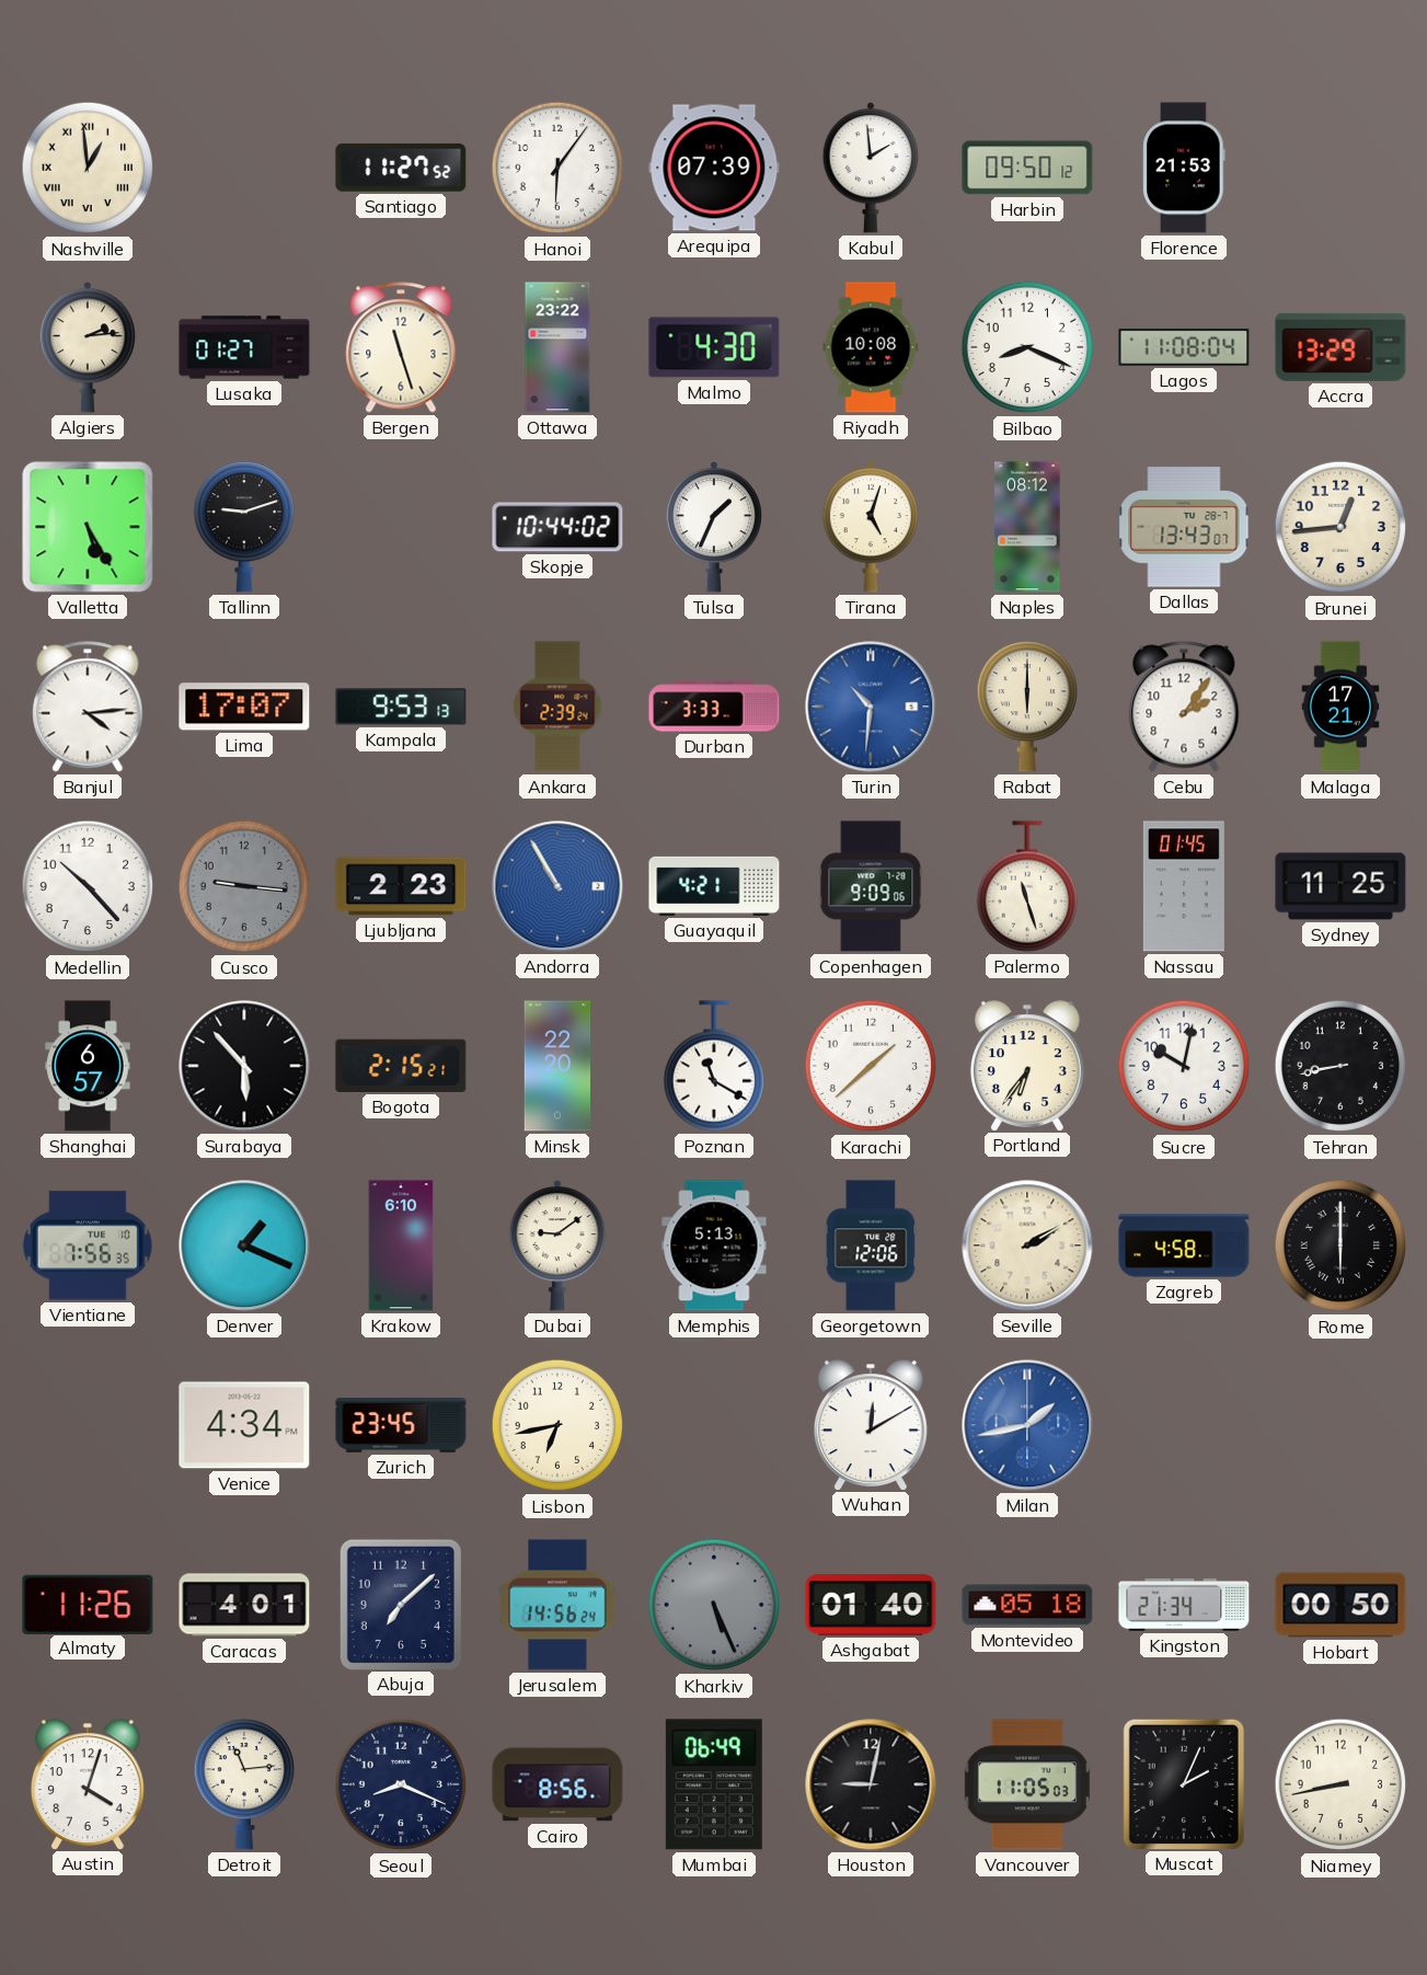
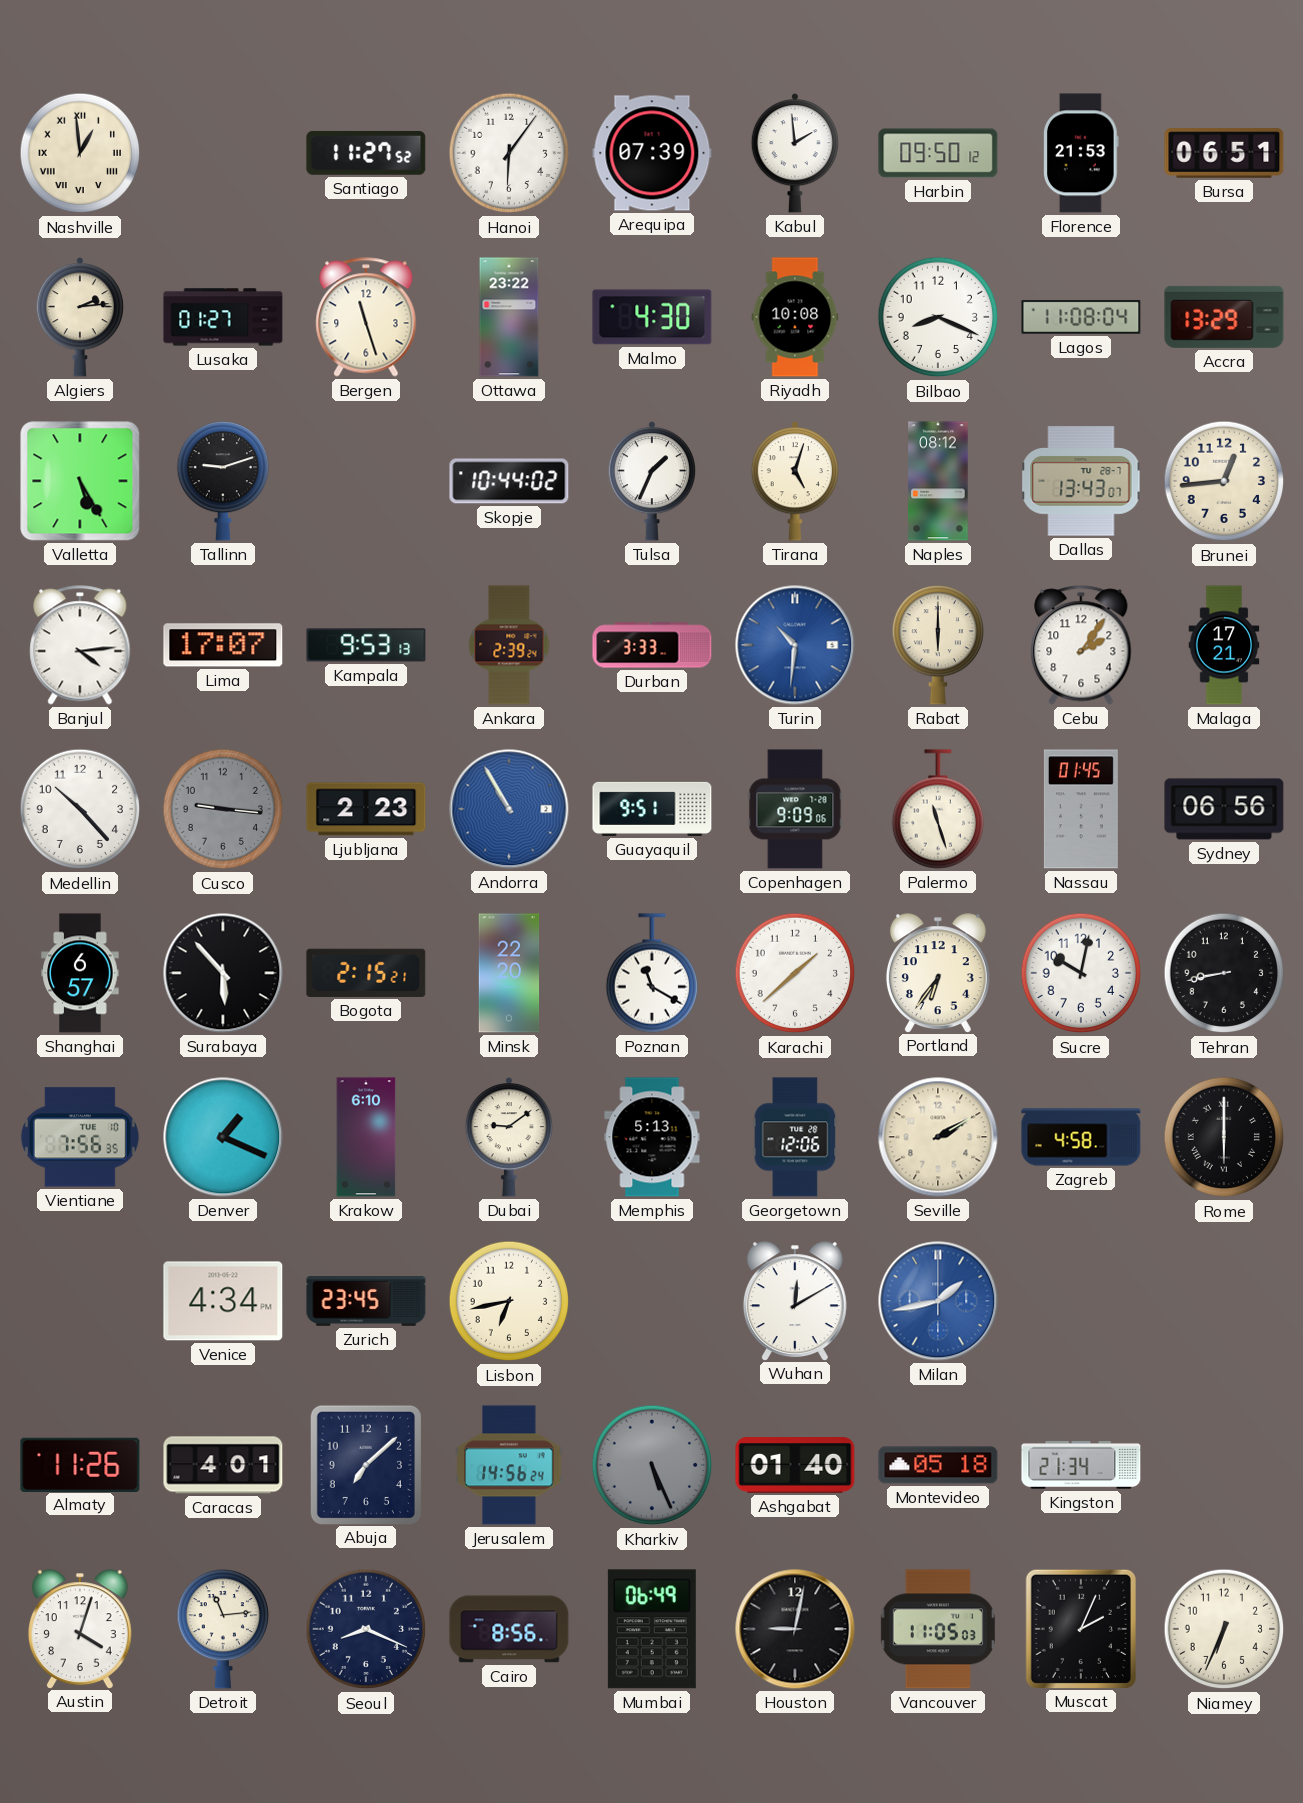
Bursa: none -> 06:51
Guayaquil: 4:21 -> 9:51
Sydney: 11:25 -> 06:56
Hobart: 00:50 -> none
Niamey: 8:43 -> 6:34
